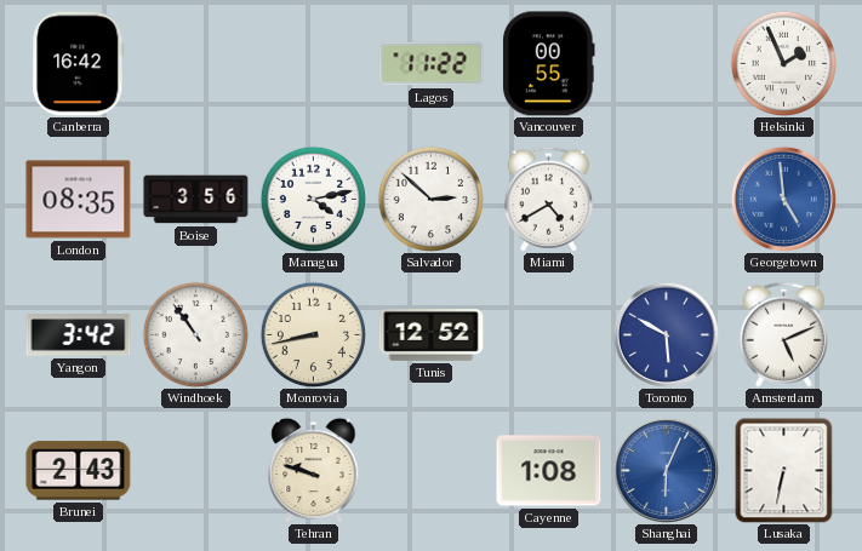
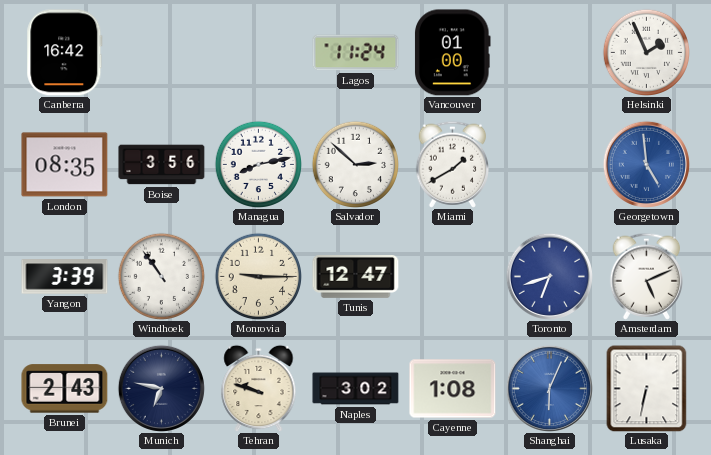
Lagos: 11:22 -> 11:24
Vancouver: 00:55 -> 01:00
Managua: 4:13 -> 8:13
Miami: 4:40 -> 1:40
Yangon: 3:42 -> 3:39
Monrovia: 8:43 -> 9:15
Tunis: 12:52 -> 12:47
Toronto: 5:50 -> 6:42
Munich: none -> 6:47
Naples: none -> 3:02
